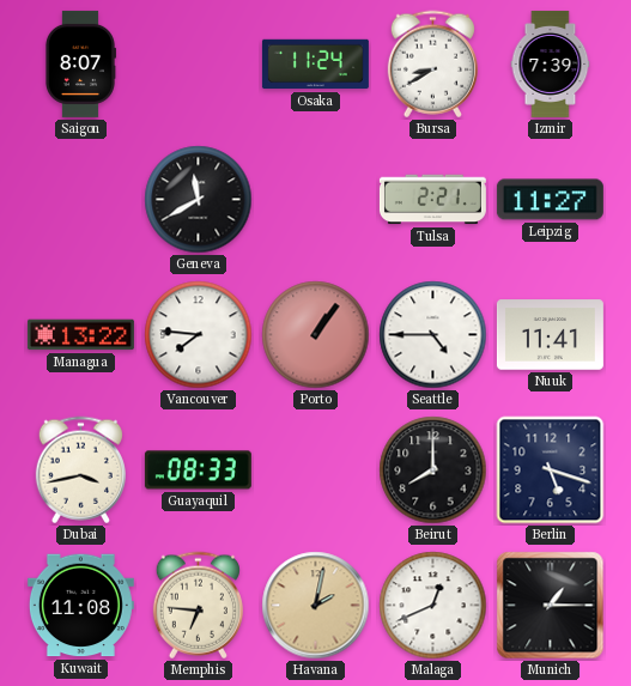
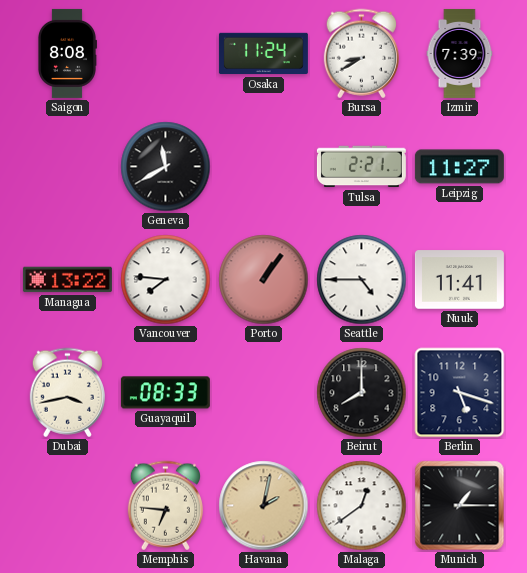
Saigon: 8:07 -> 8:08
Kuwait: 11:08 -> none
Malaga: 12:41 -> 12:39
